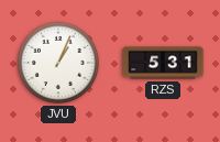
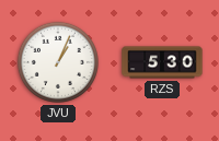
RZS: 5:31 -> 5:30
